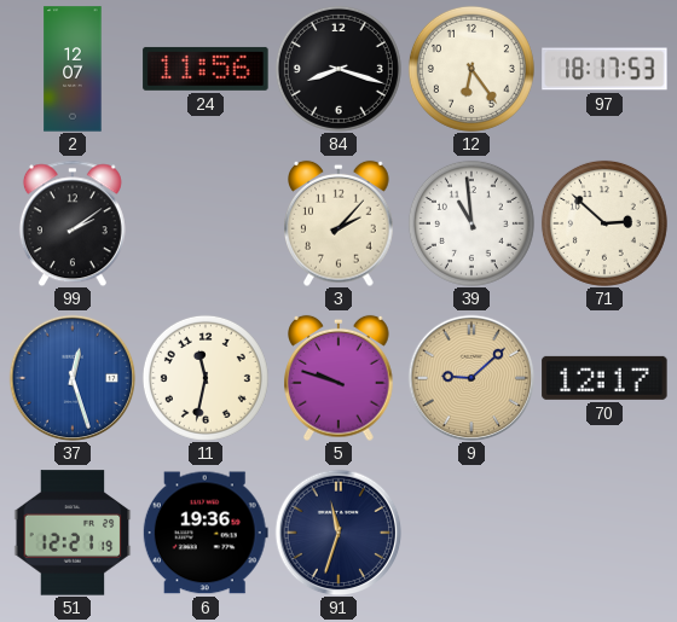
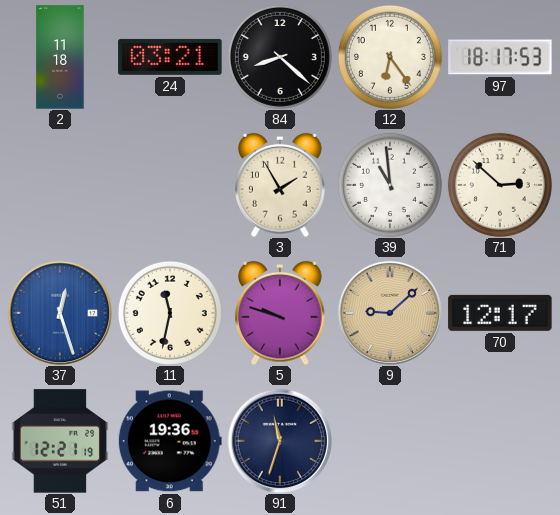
2: 12:07 -> 11:18
24: 11:56 -> 03:21
84: 8:18 -> 8:22
99: 2:09 -> none
3: 2:07 -> 1:55
